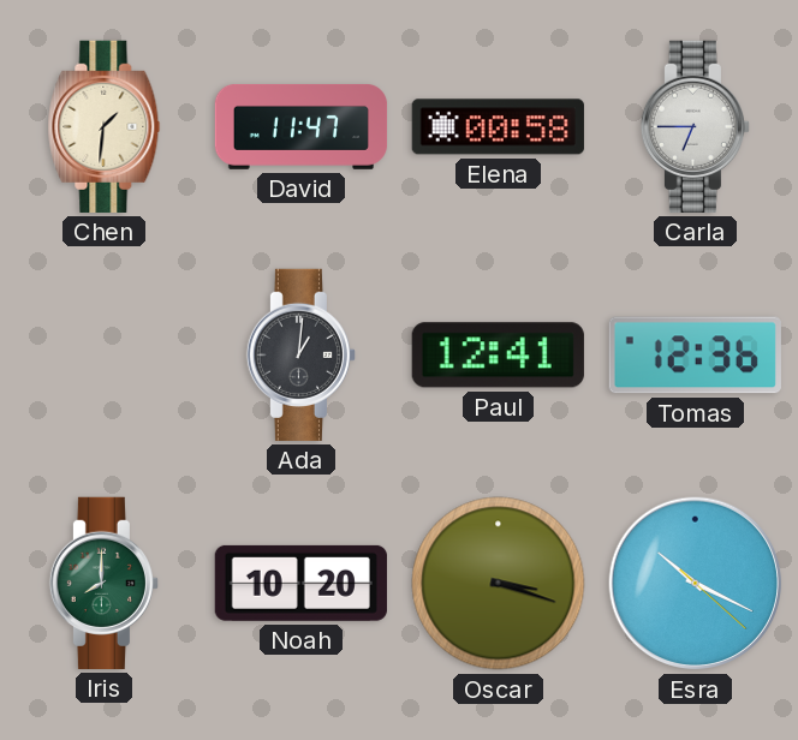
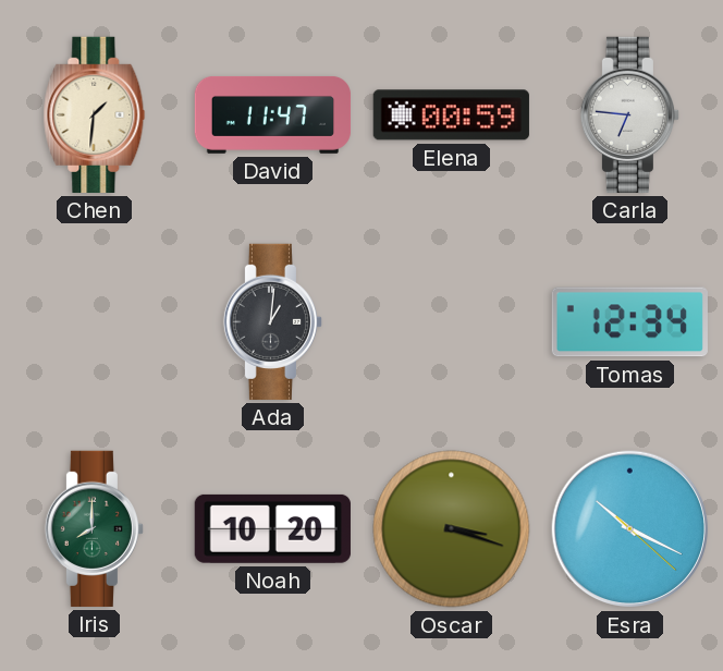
Elena: 00:58 -> 00:59
Carla: 6:45 -> 6:46
Paul: 12:41 -> none
Tomas: 12:36 -> 12:34
